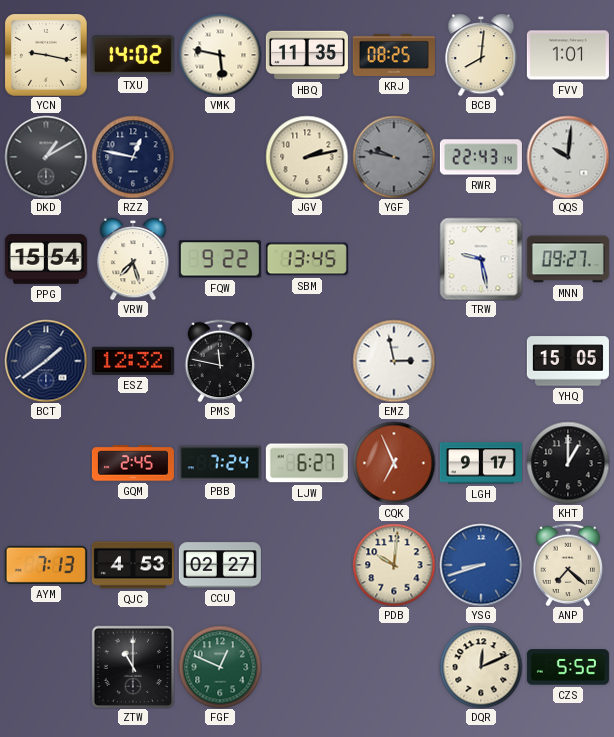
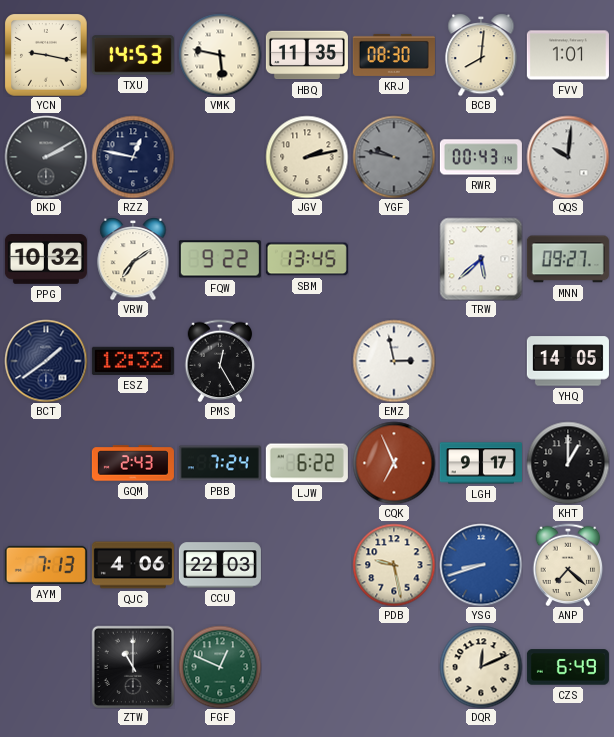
TXU: 14:02 -> 14:53
KRJ: 08:25 -> 08:30
DKD: 1:10 -> 2:10
RWR: 22:43 -> 00:43
PPG: 15:54 -> 10:32
VRW: 7:27 -> 7:09
TRW: 9:28 -> 5:38
PMS: 11:47 -> 12:25
YHQ: 15:05 -> 14:05
GQM: 2:45 -> 2:43
LJW: 6:27 -> 6:22
QJC: 4:53 -> 4:06
CCU: 02:27 -> 22:03
PDB: 10:01 -> 9:28
CZS: 5:52 -> 6:49
